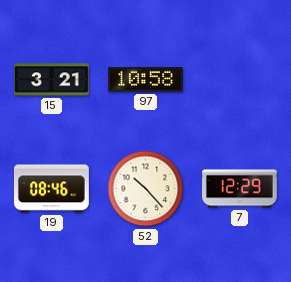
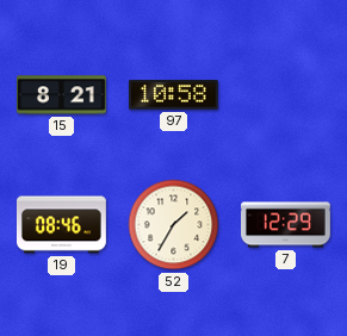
15: 3:21 -> 8:21
52: 10:23 -> 1:35
